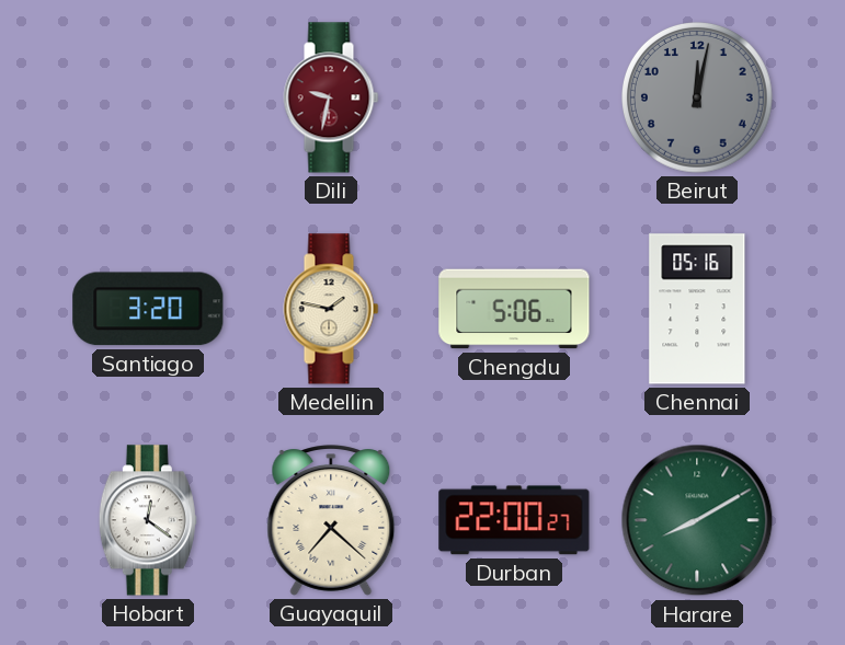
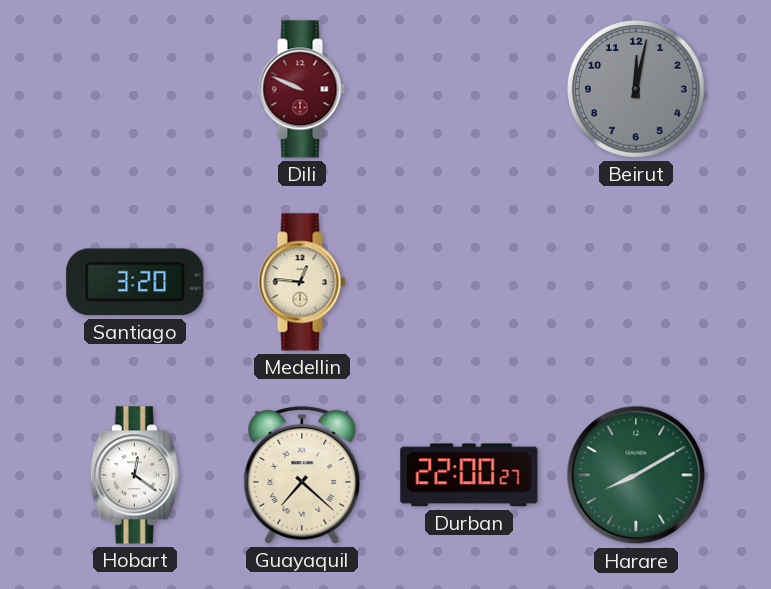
Dili: 9:32 -> 9:49
Medellin: 1:47 -> 12:46
Chengdu: 5:06 -> none
Chennai: 05:16 -> none
